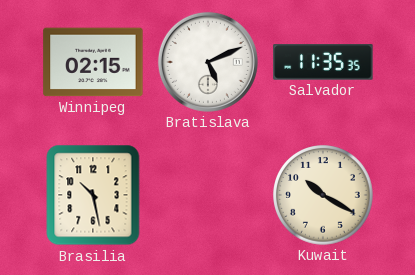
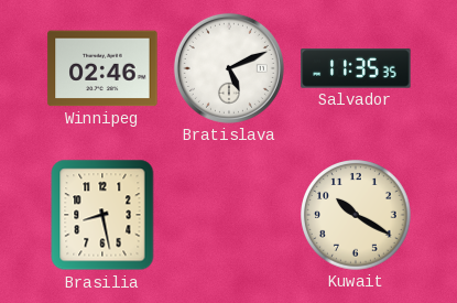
Winnipeg: 02:15 -> 02:46
Brasilia: 10:28 -> 8:28
